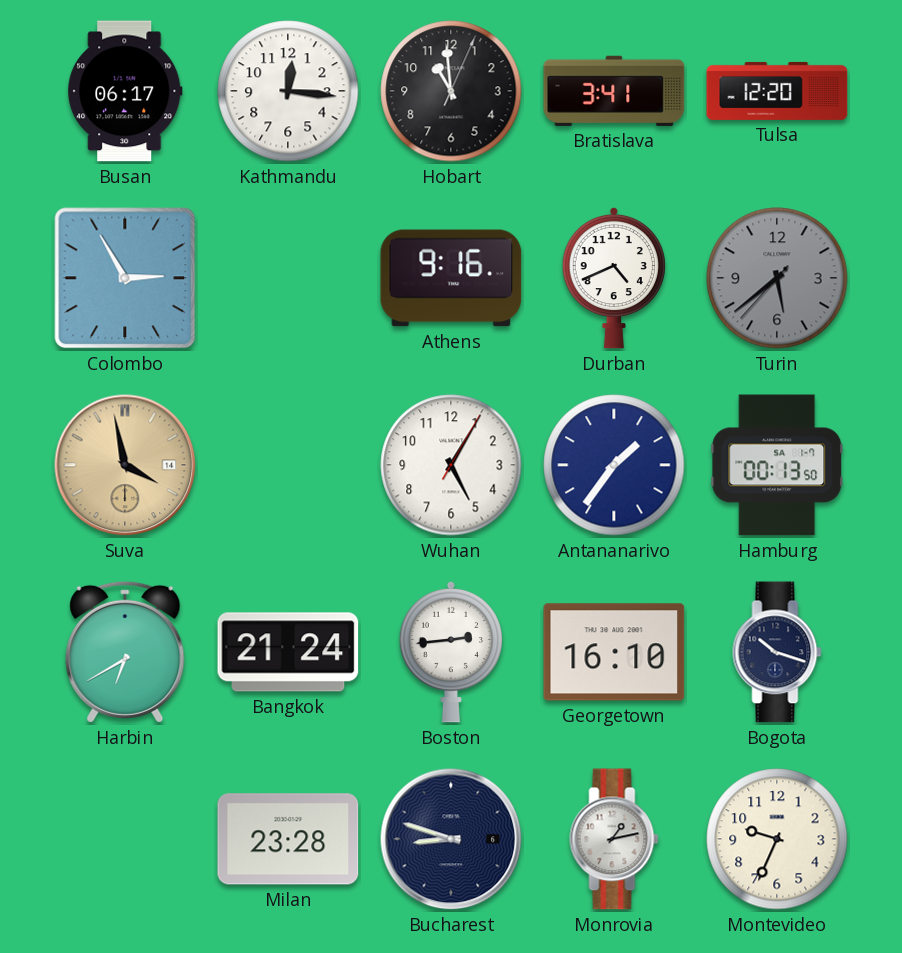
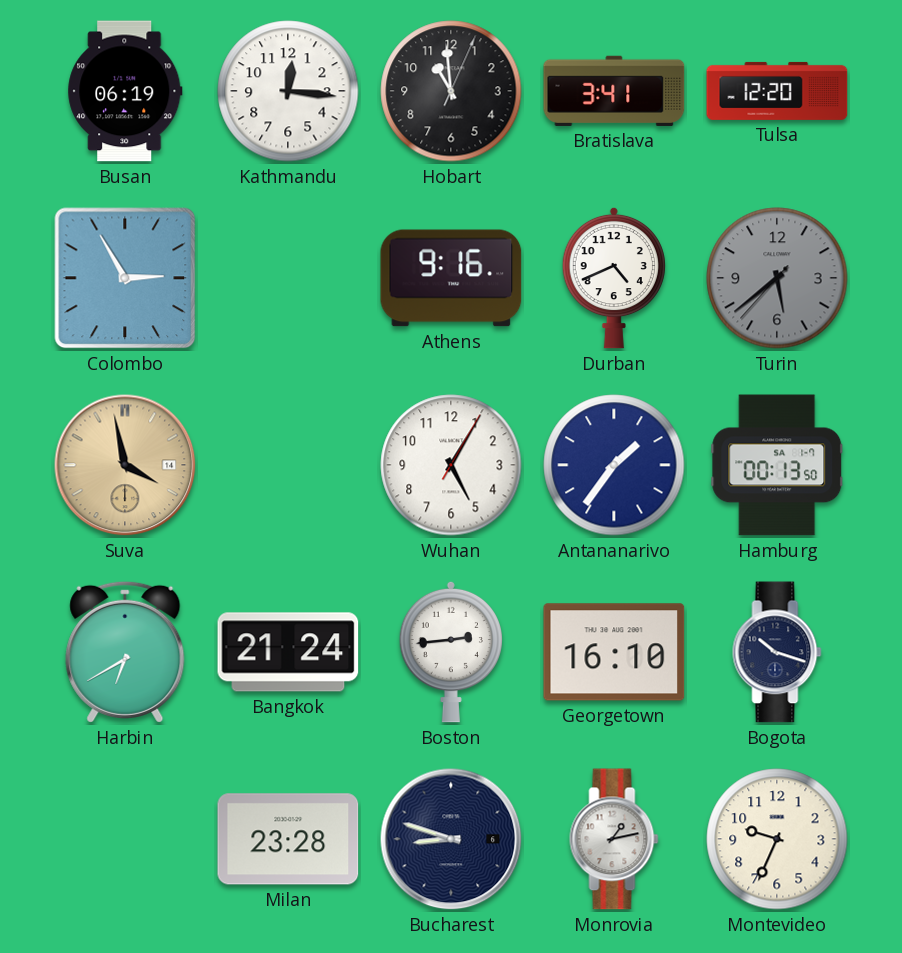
Busan: 06:17 -> 06:19
